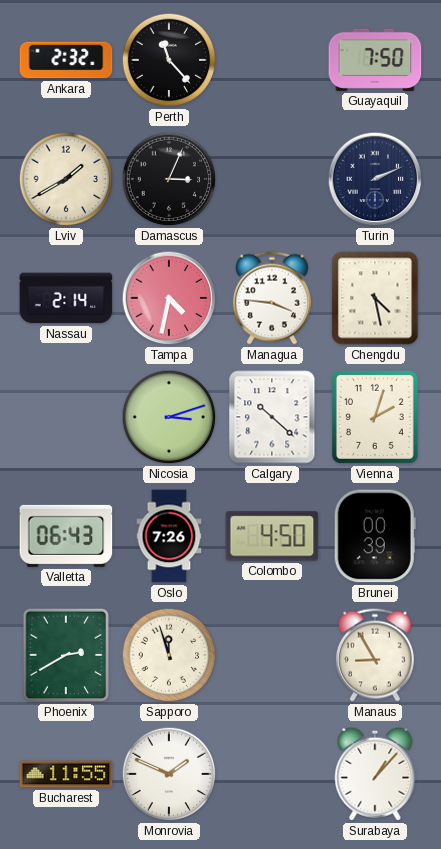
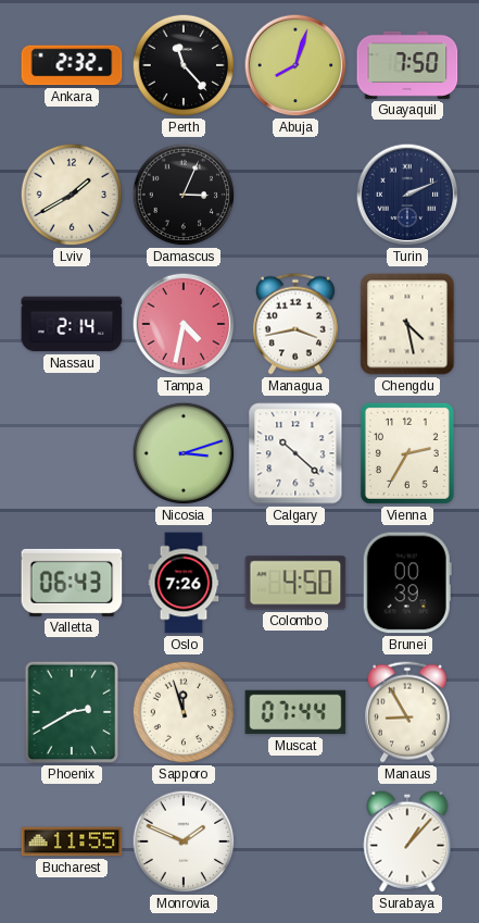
Abuja: none -> 8:03
Managua: 3:46 -> 3:43
Vienna: 2:03 -> 2:35
Muscat: none -> 07:44
